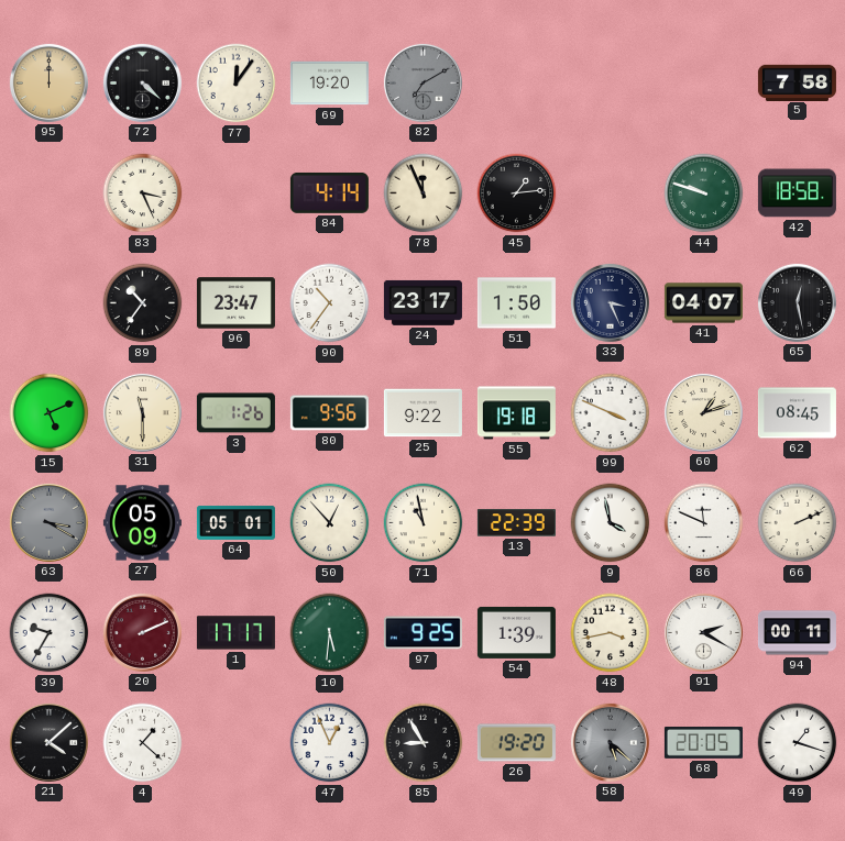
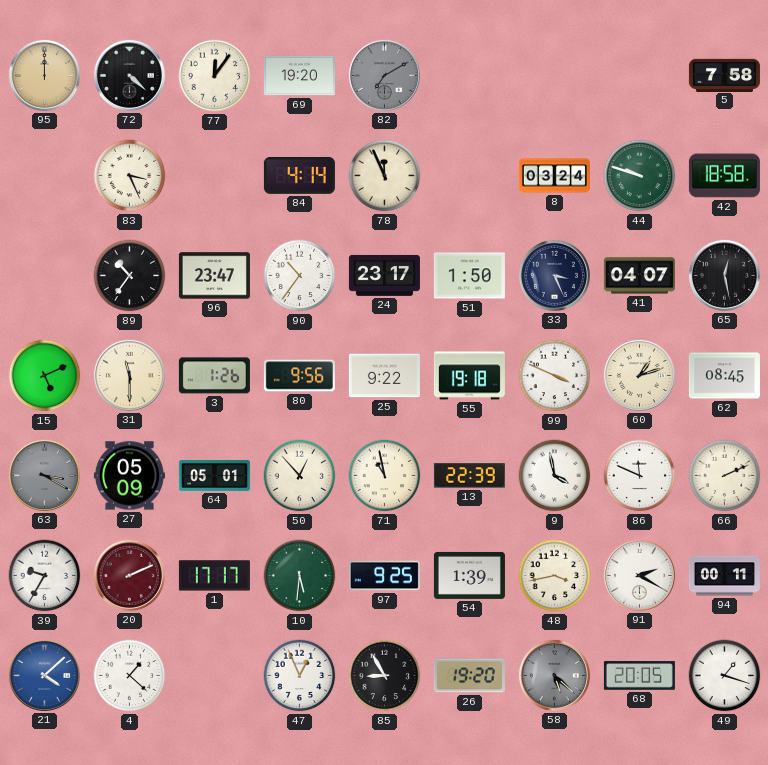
45: 1:14 -> none
8: none -> 03:24
21 dial: black -> blue
